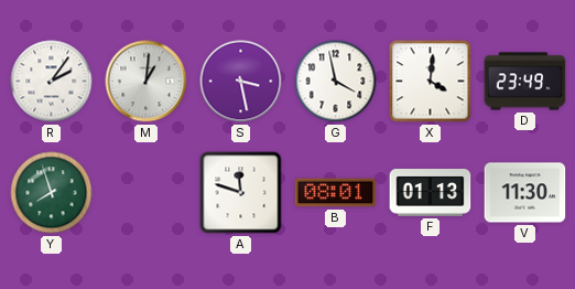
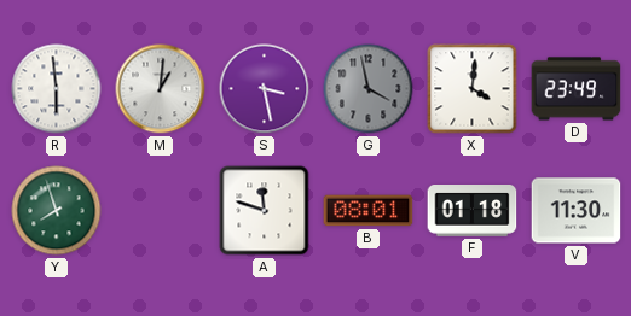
R: 2:06 -> 5:59
G dial: white -> grey
F: 01:13 -> 01:18
